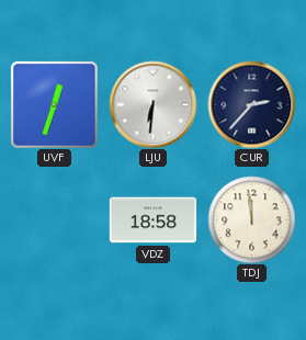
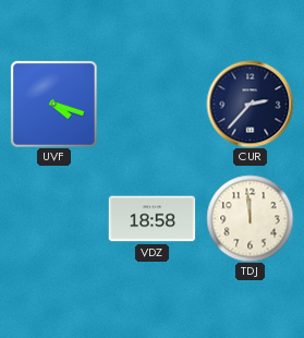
UVF: 12:33 -> 4:18
LJU: 6:31 -> none
